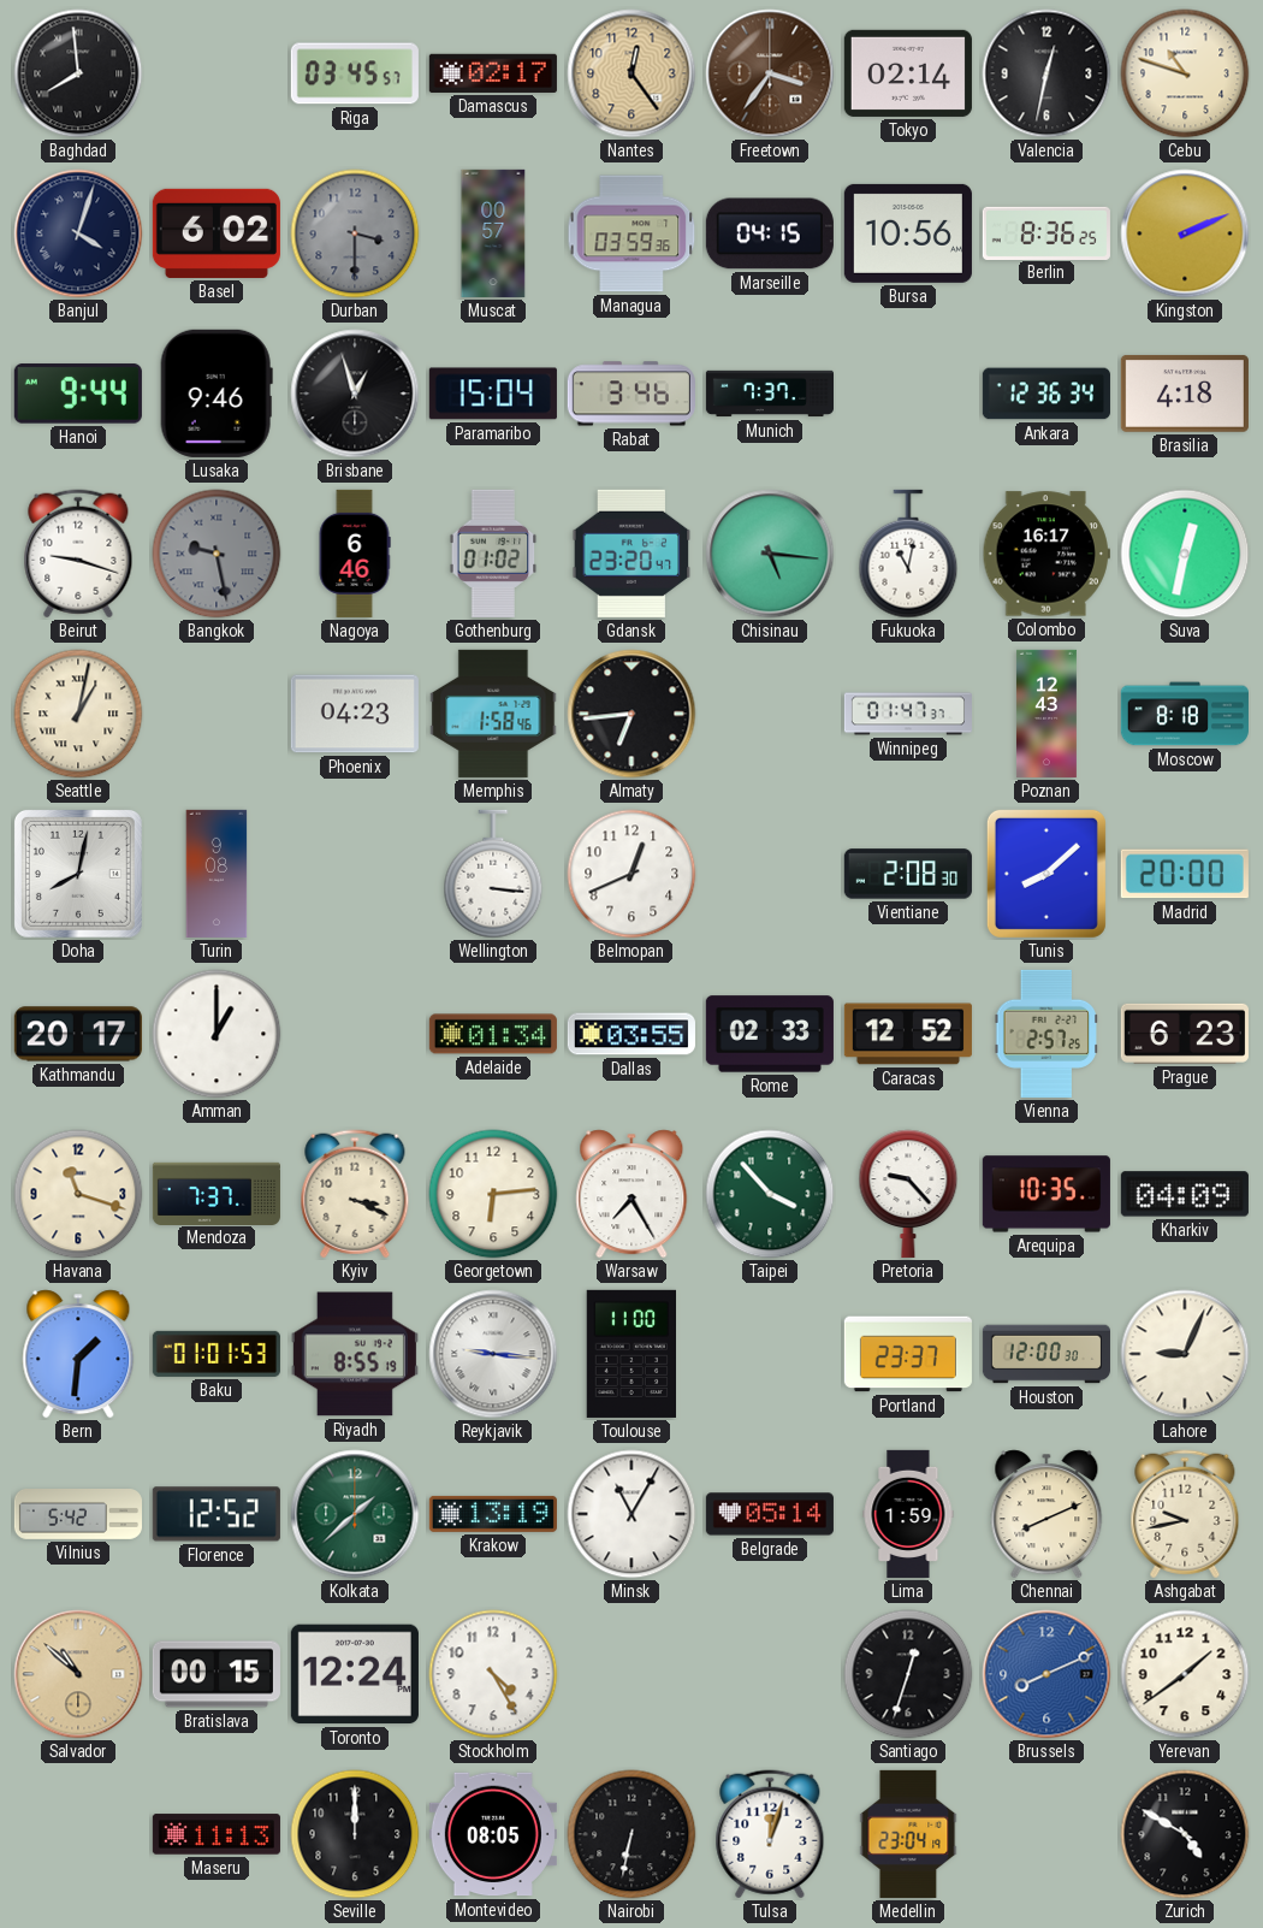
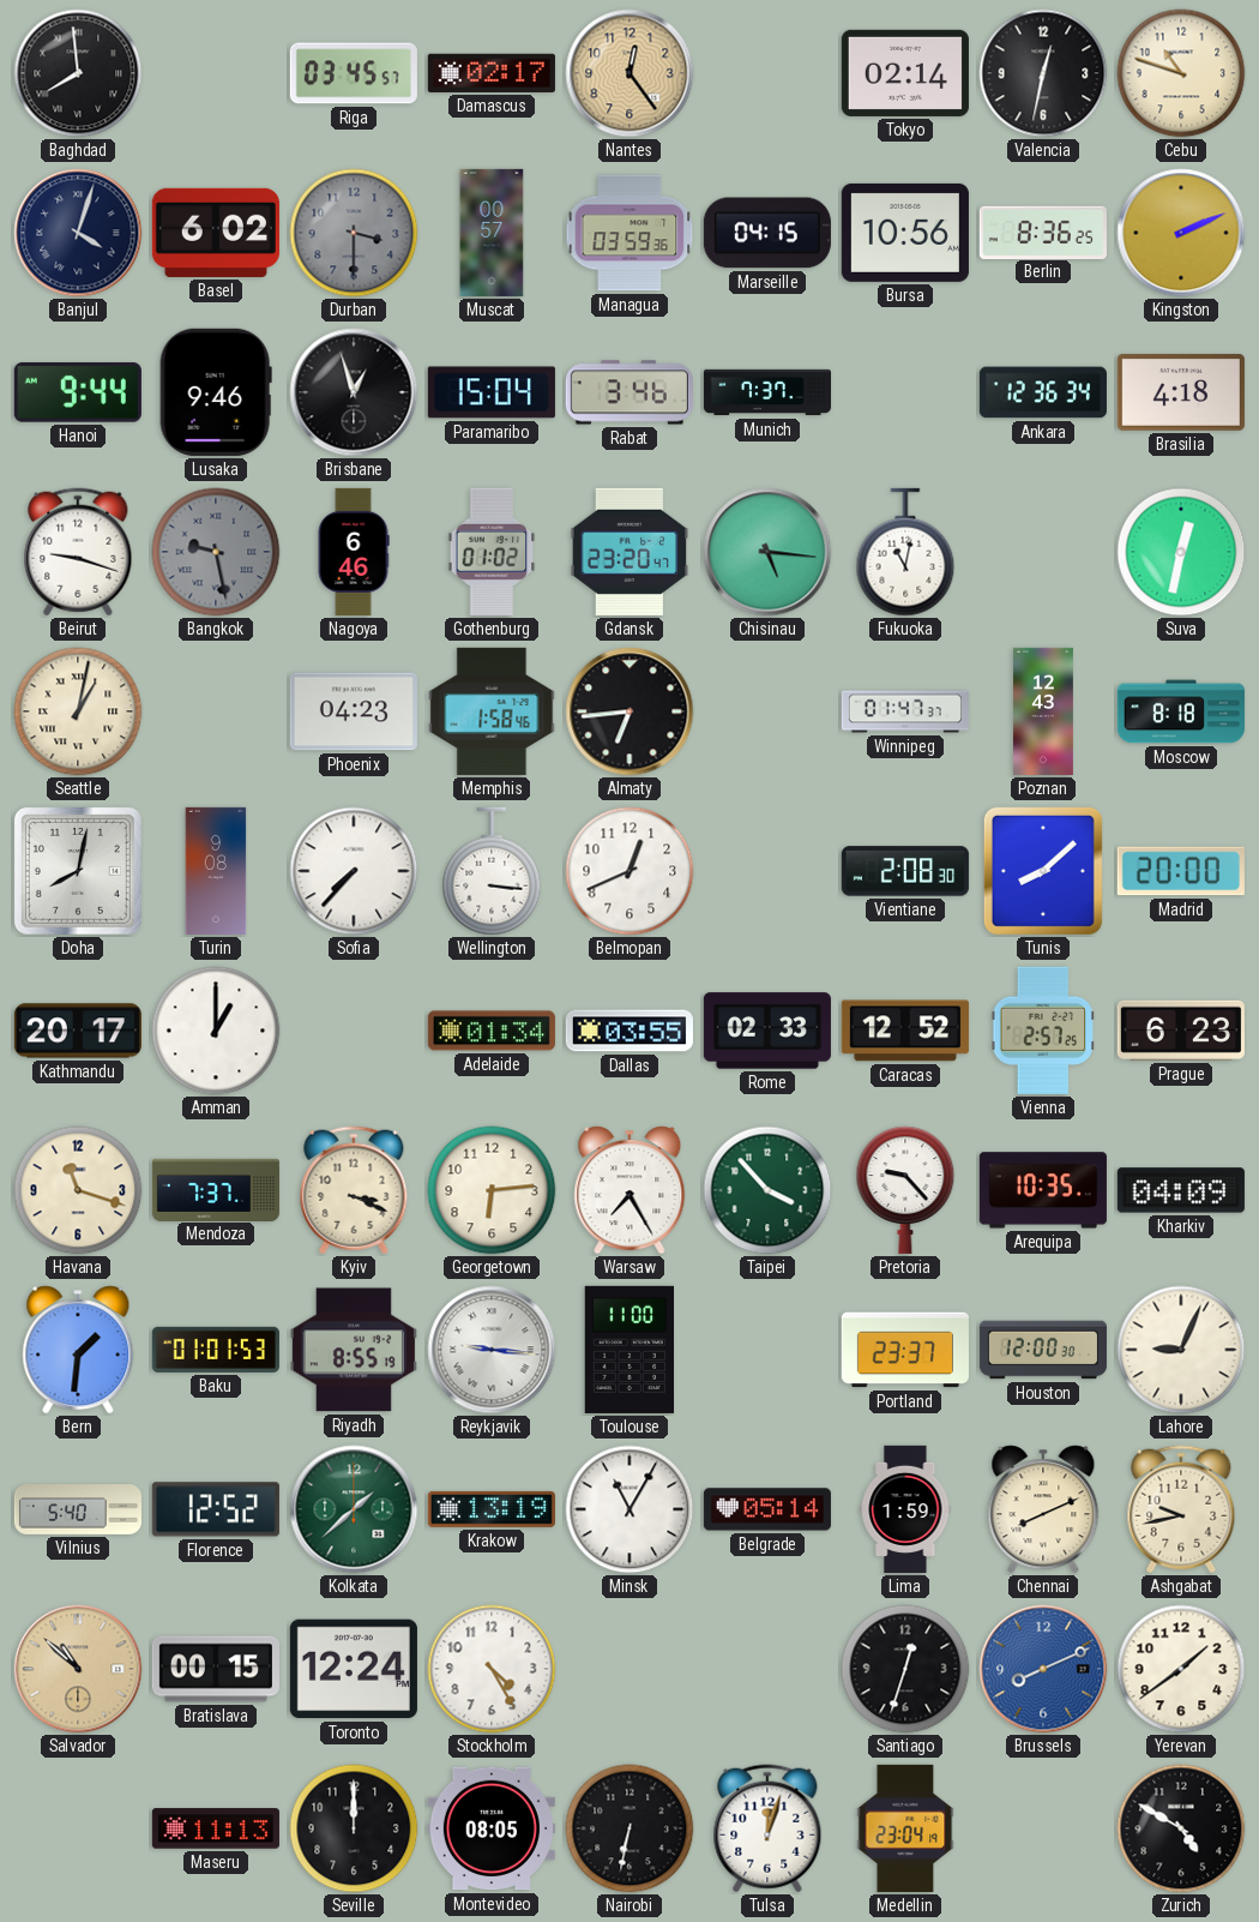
Freetown: 3:36 -> none
Colombo: 16:17 -> none
Sofia: none -> 7:37
Vilnius: 5:42 -> 5:40
